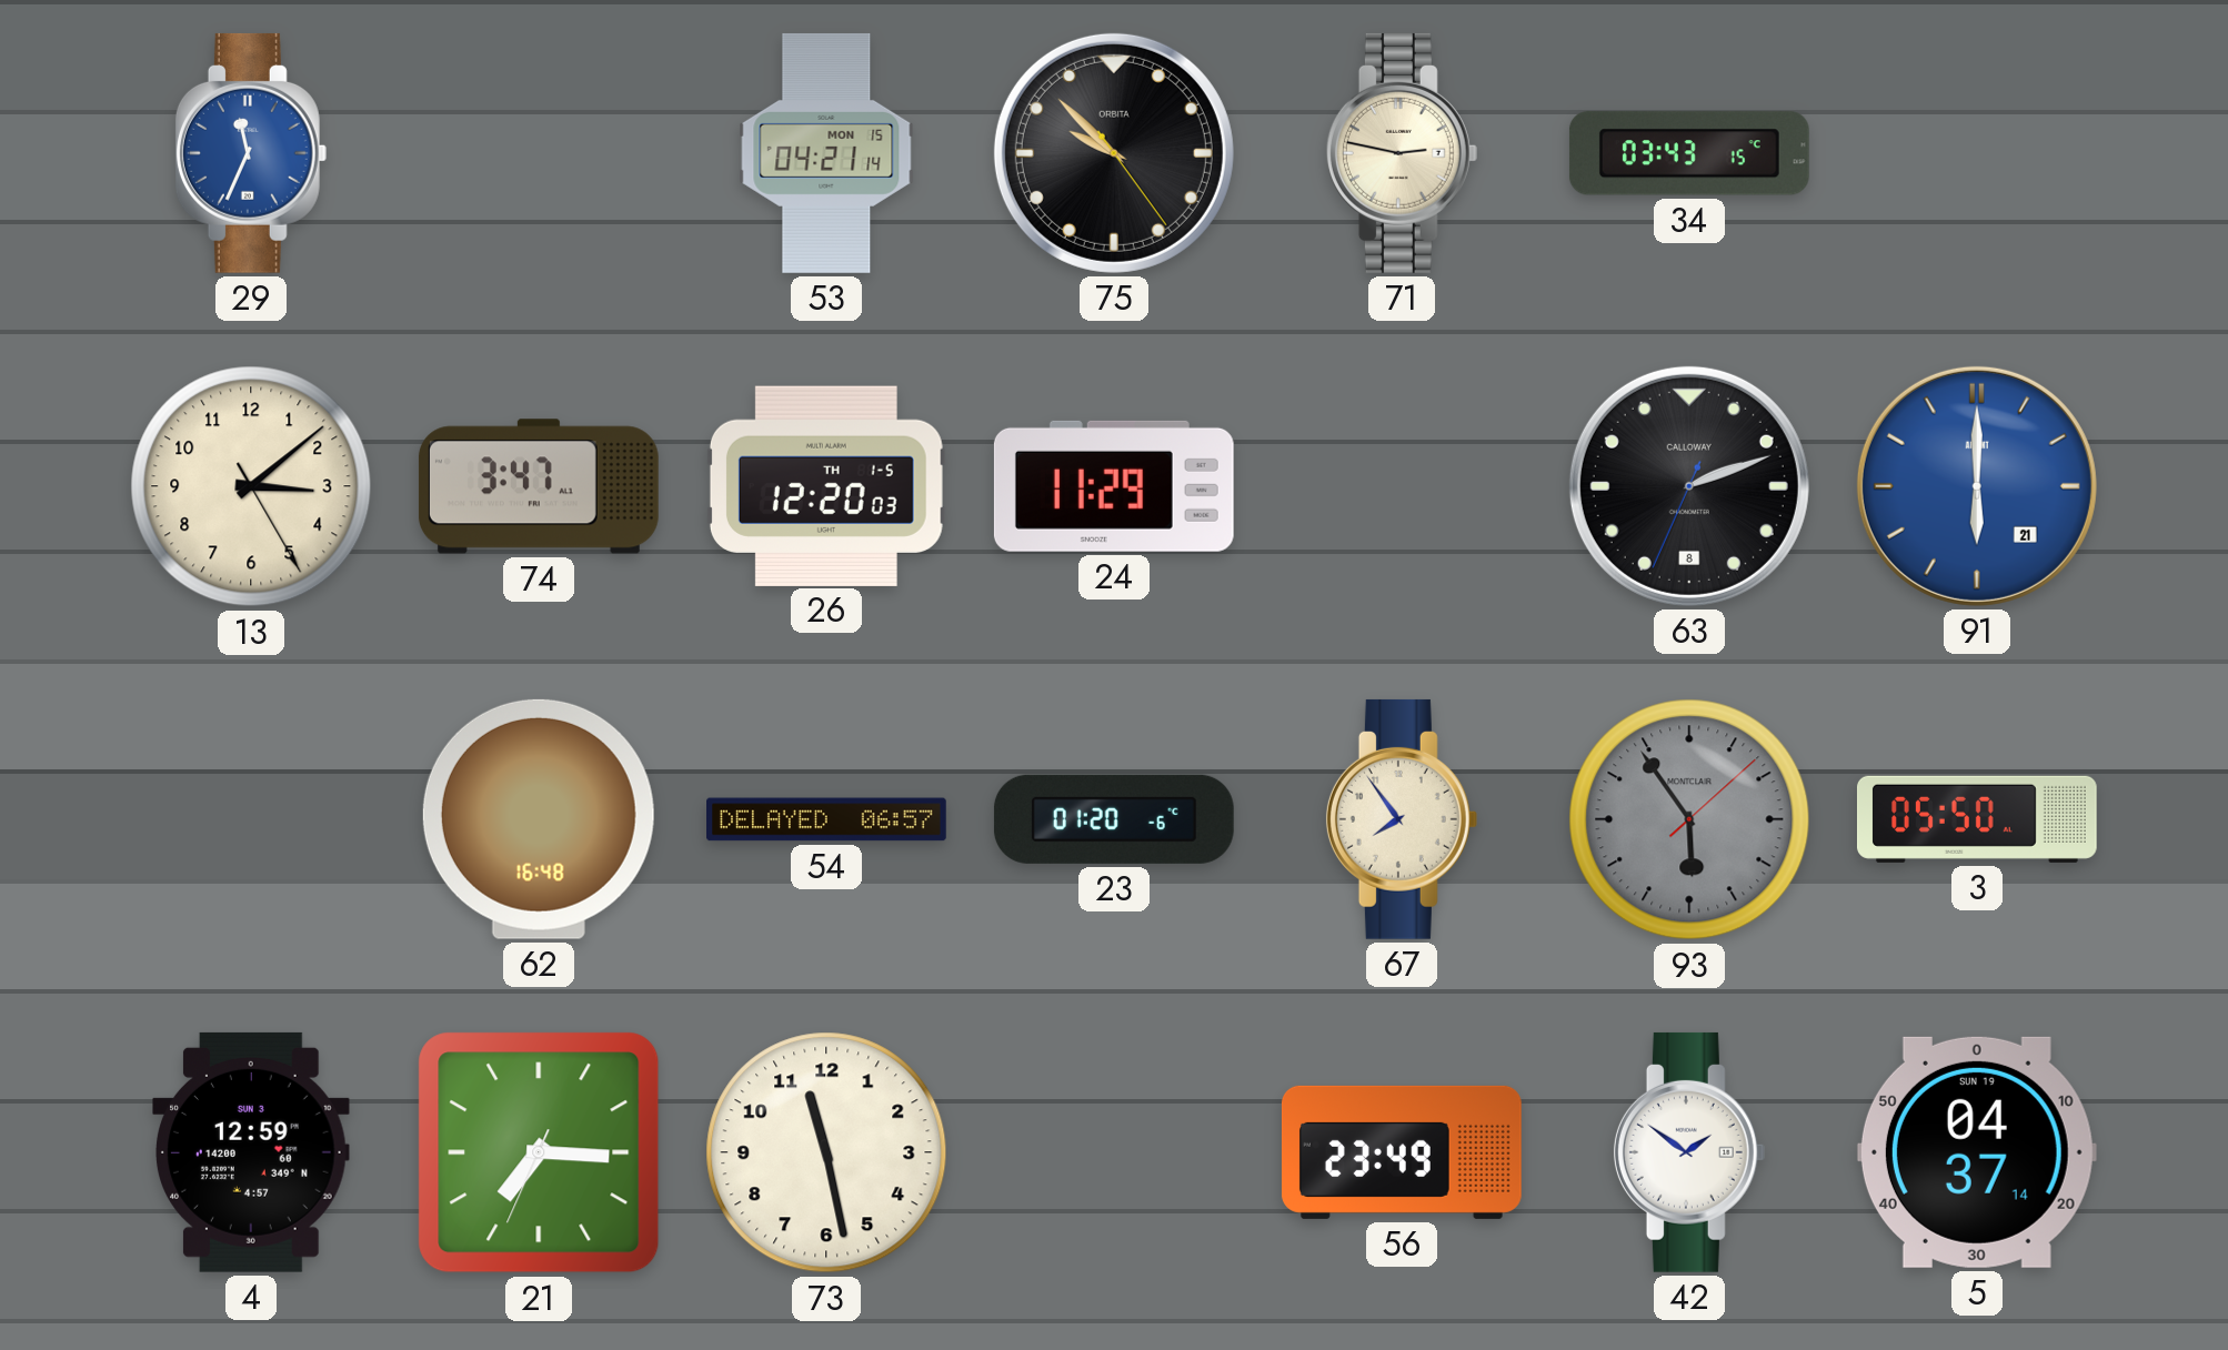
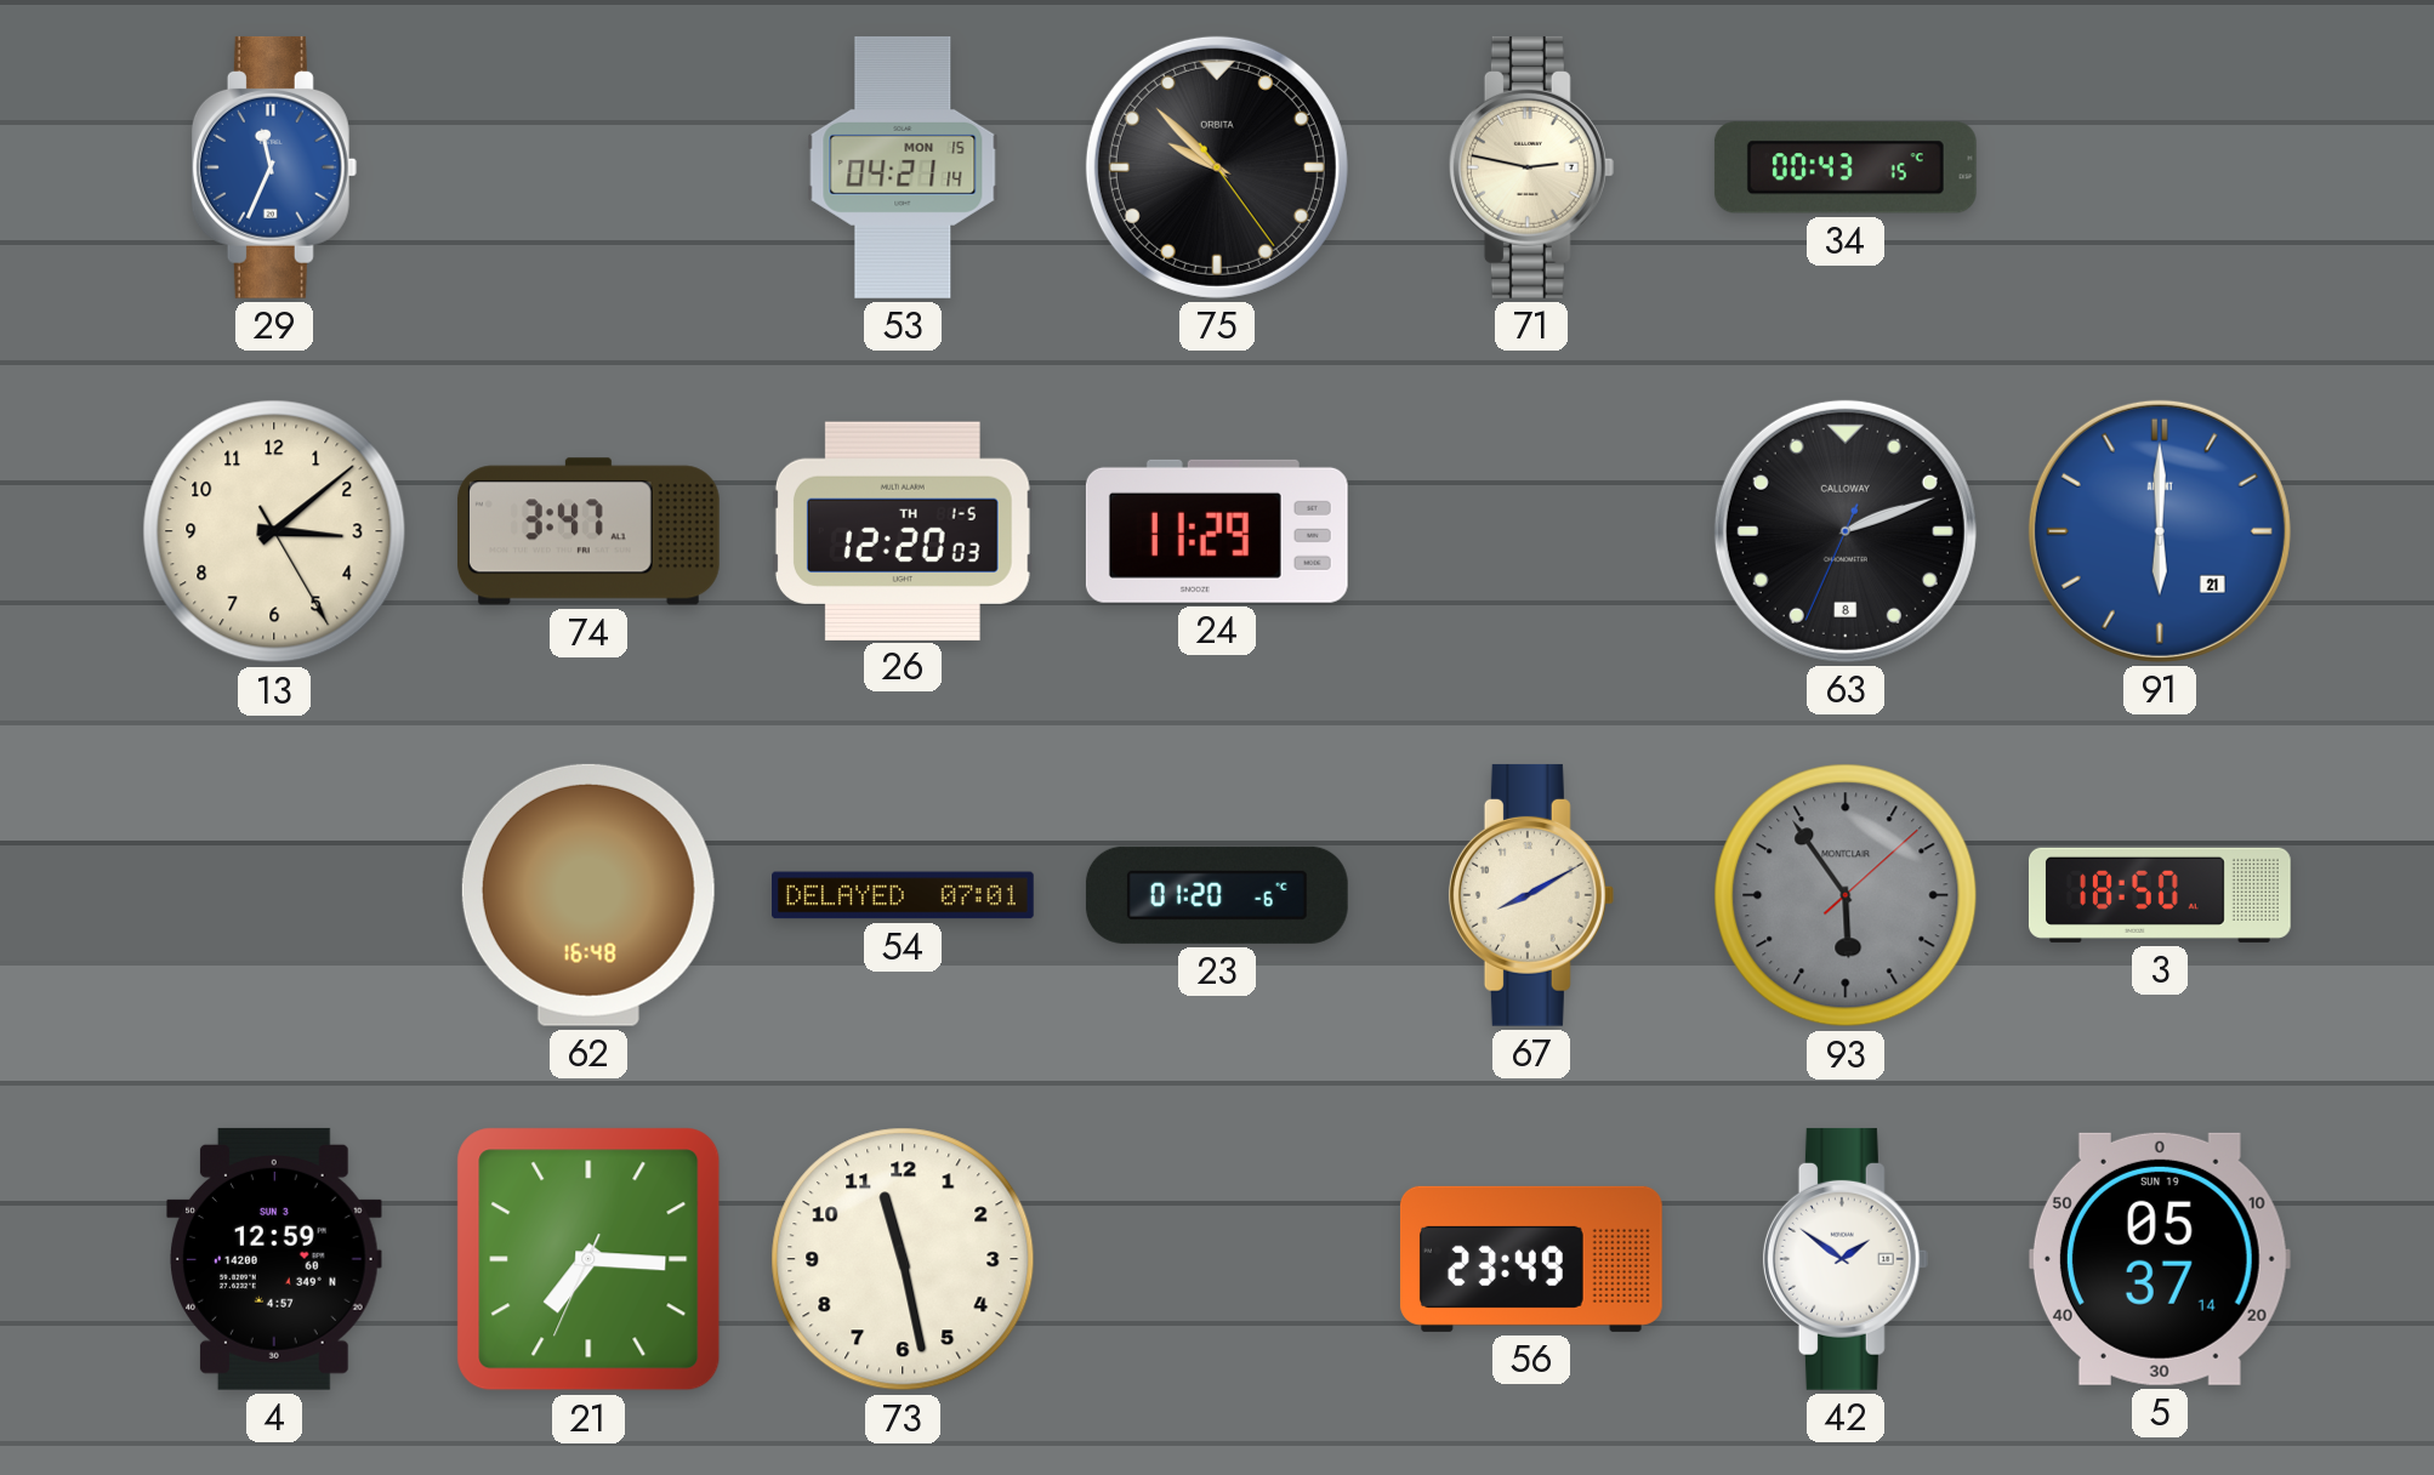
34: 03:43 -> 00:43
54: 06:57 -> 07:01
67: 7:54 -> 8:10
3: 05:50 -> 18:50
5: 04:37 -> 05:37
